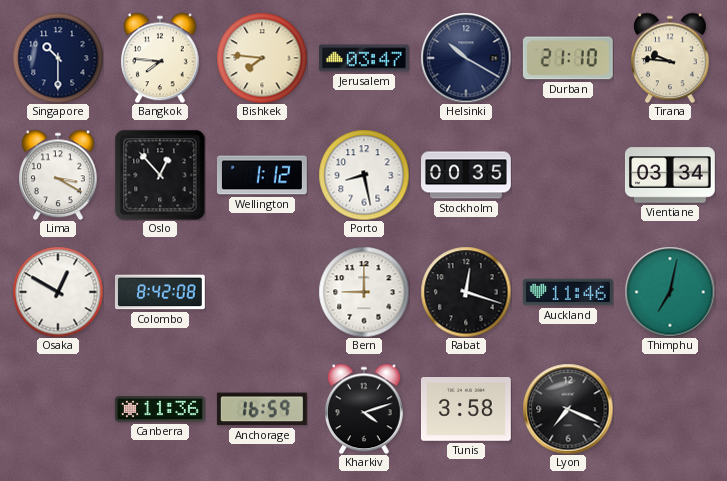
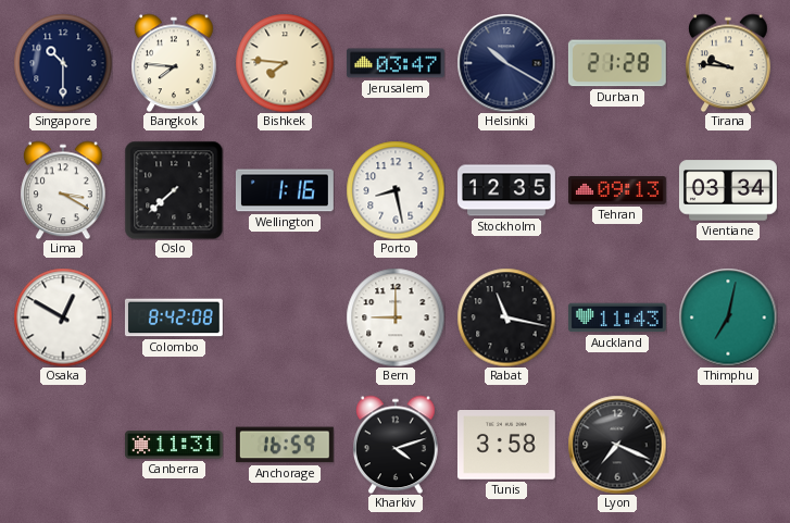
Durban: 21:10 -> 21:28
Oslo: 12:53 -> 7:38
Wellington: 1:12 -> 1:16
Stockholm: 00:35 -> 12:35
Tehran: none -> 09:13
Rabat: 12:18 -> 11:17
Auckland: 11:46 -> 11:43
Canberra: 11:36 -> 11:31
